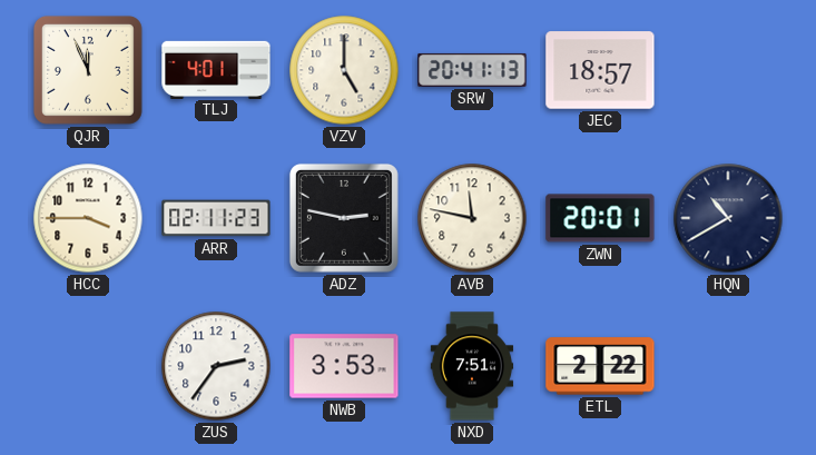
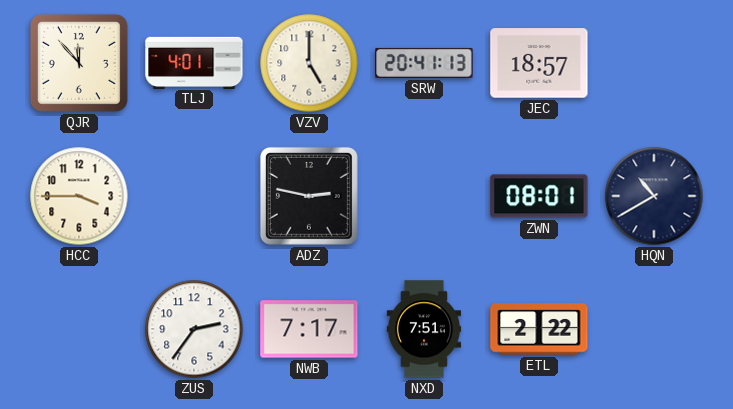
QJR: 11:56 -> 11:53
ARR: 02:11 -> none
AVB: 11:47 -> none
ZWN: 20:01 -> 08:01
NWB: 3:53 -> 7:17
